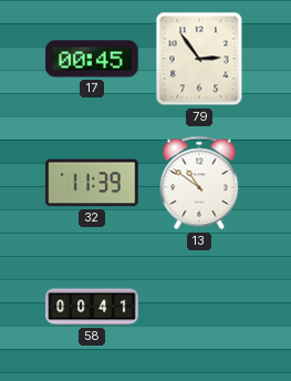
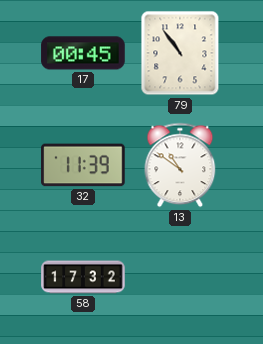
79: 2:54 -> 10:54
58: 00:41 -> 17:32
